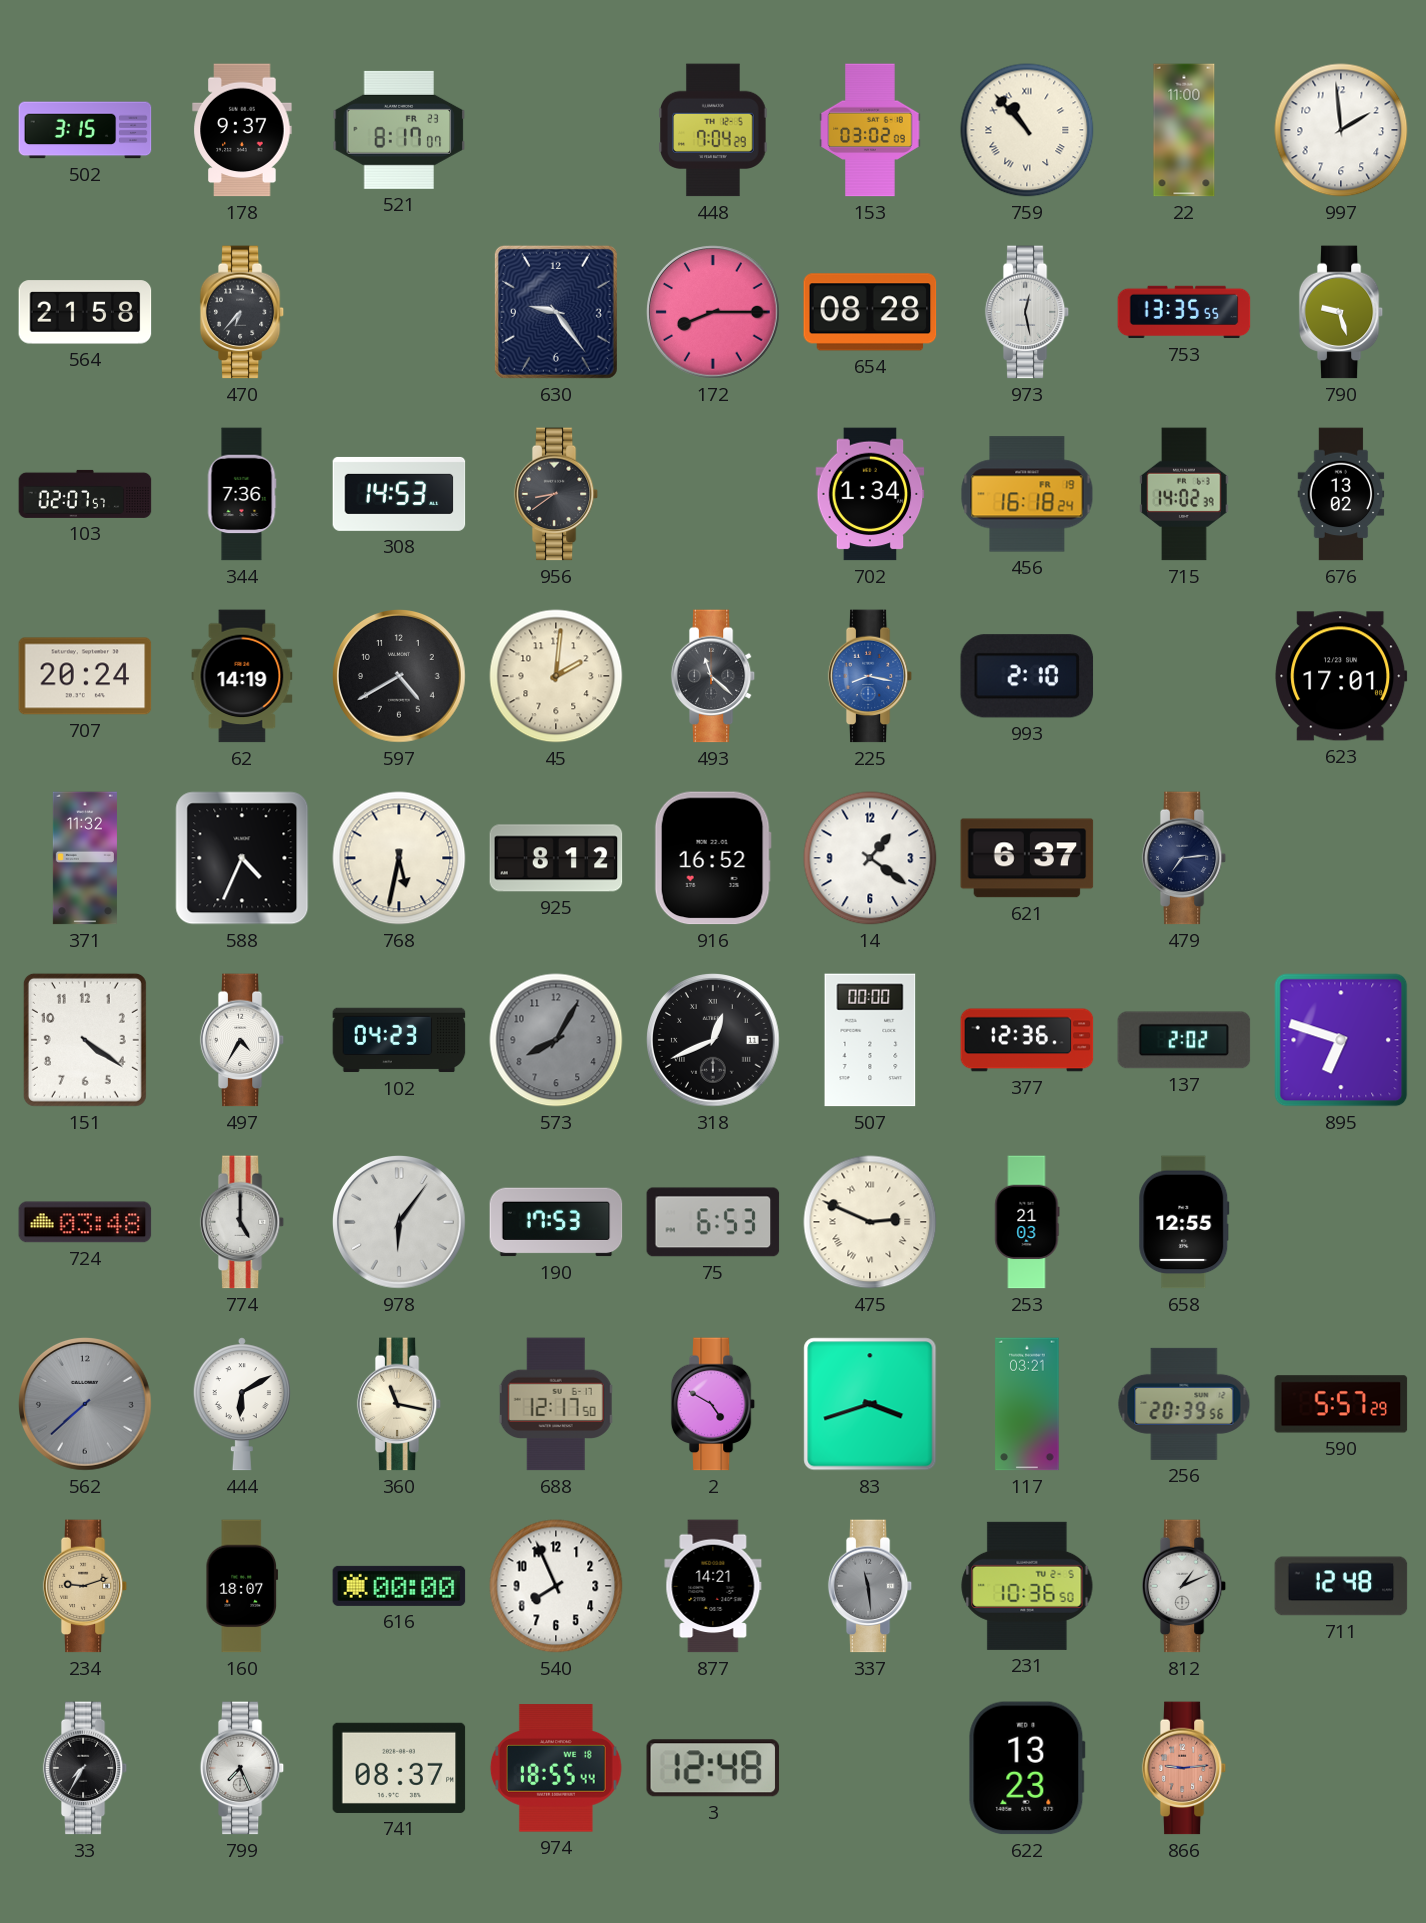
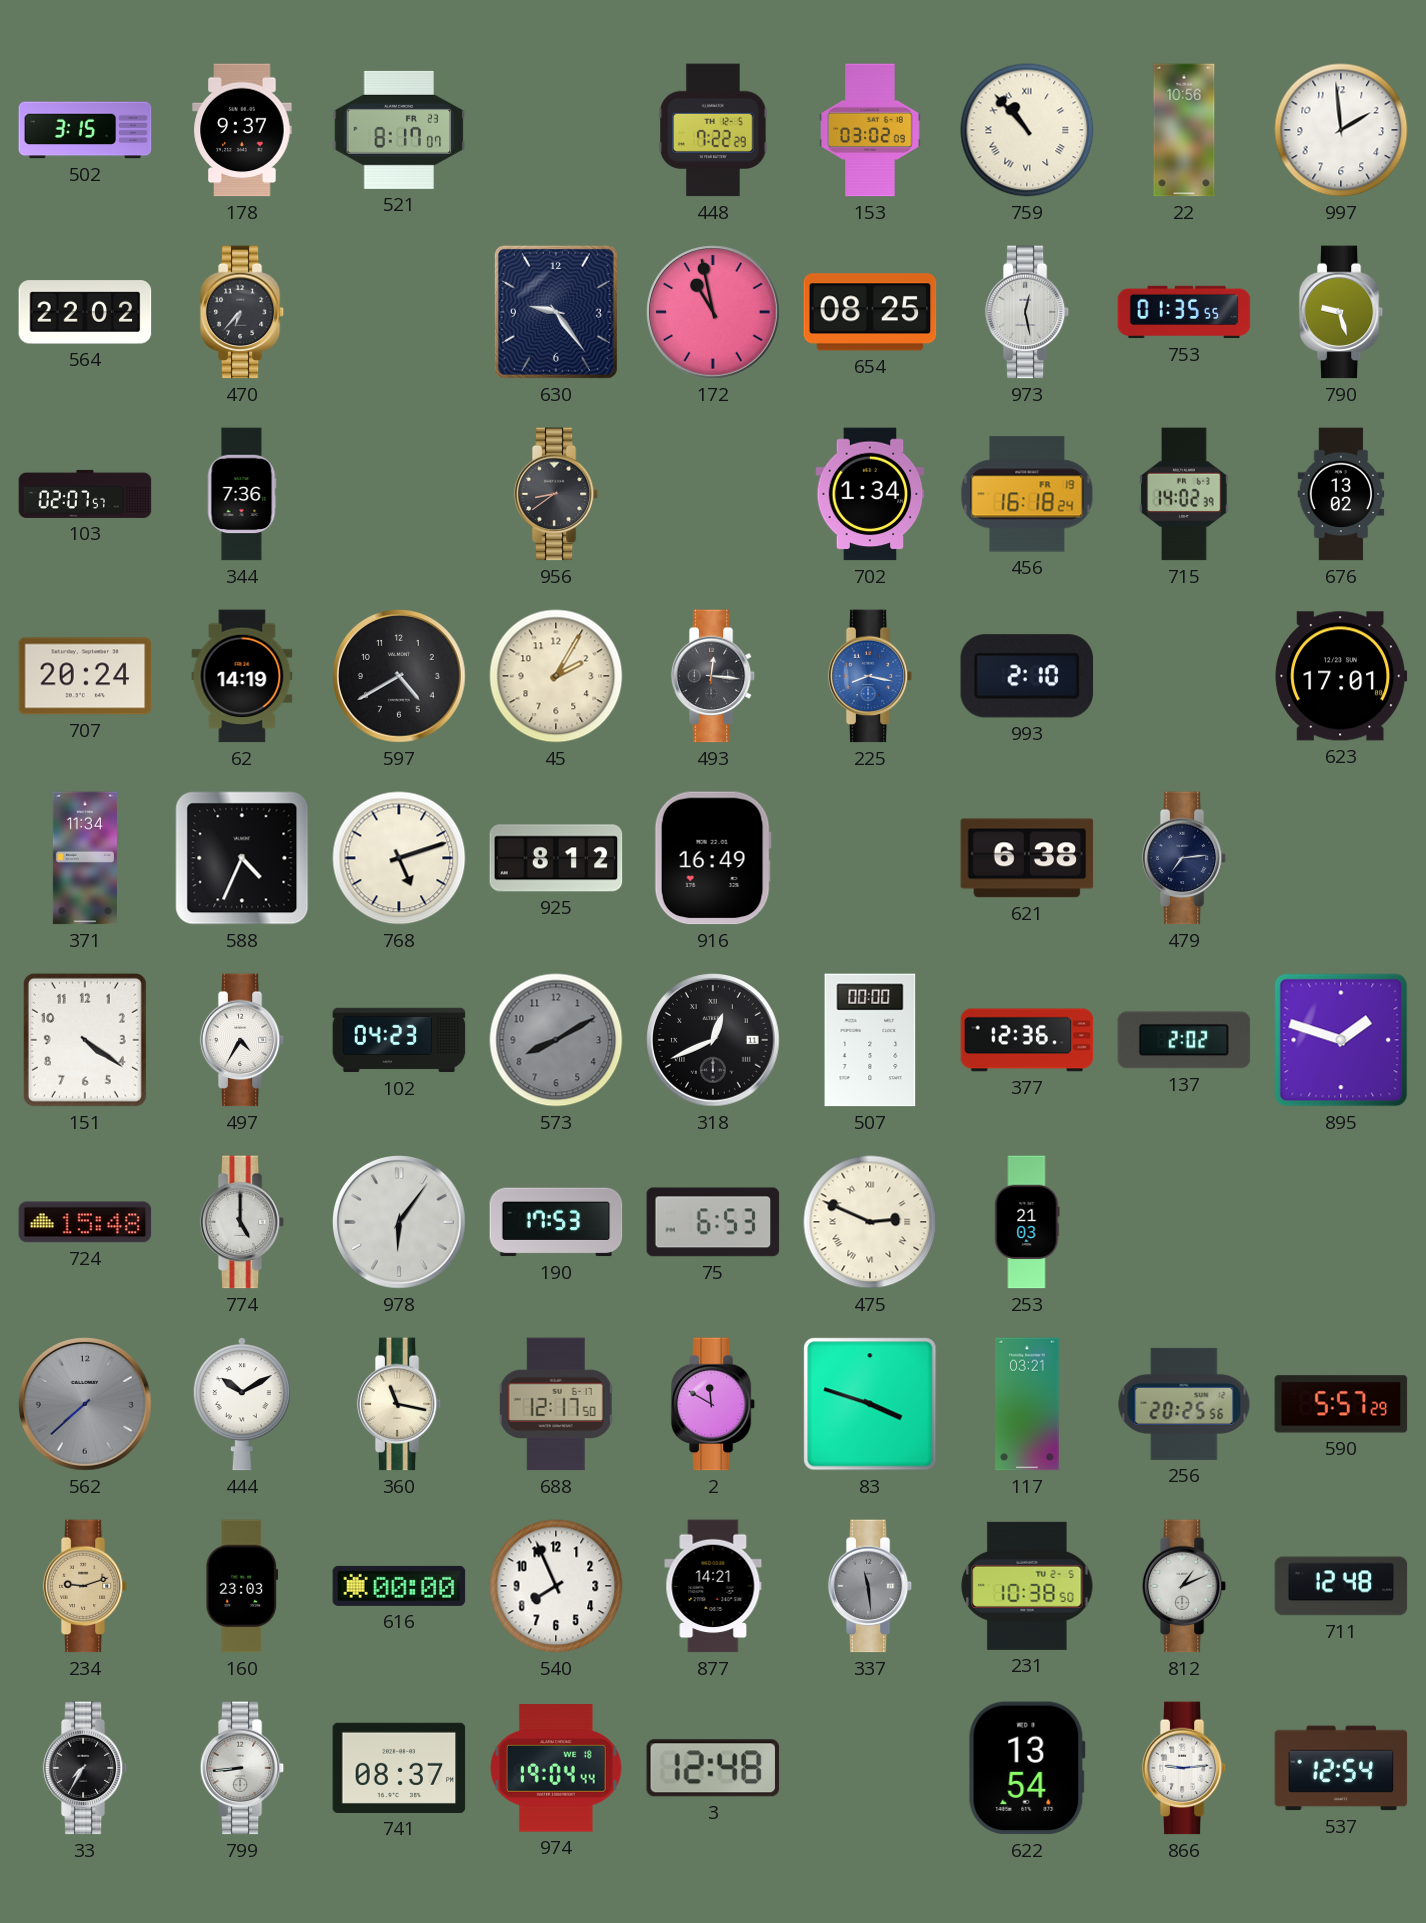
448: 7:04 -> 7:22
22: 11:00 -> 10:56
564: 21:58 -> 22:02
172: 8:15 -> 10:58
654: 08:28 -> 08:25
753: 13:35 -> 01:35
308: 14:53 -> none
45: 2:01 -> 2:05
493: 11:22 -> 12:16
371: 11:32 -> 11:34
768: 5:32 -> 5:12
916: 16:52 -> 16:49
14: 1:21 -> none
621: 6:37 -> 6:38
573: 8:05 -> 8:10
895: 6:48 -> 1:48
724: 03:48 -> 15:48
658: 12:55 -> none
444: 6:10 -> 10:10
2: 4:50 -> 11:50
83: 3:42 -> 3:48
256: 20:39 -> 20:25
160: 18:07 -> 23:03
231: 10:36 -> 10:38
799: 7:26 -> 8:44
974: 18:55 -> 19:04
622: 13:23 -> 13:54
866 dial: salmon -> white
537: none -> 12:54
